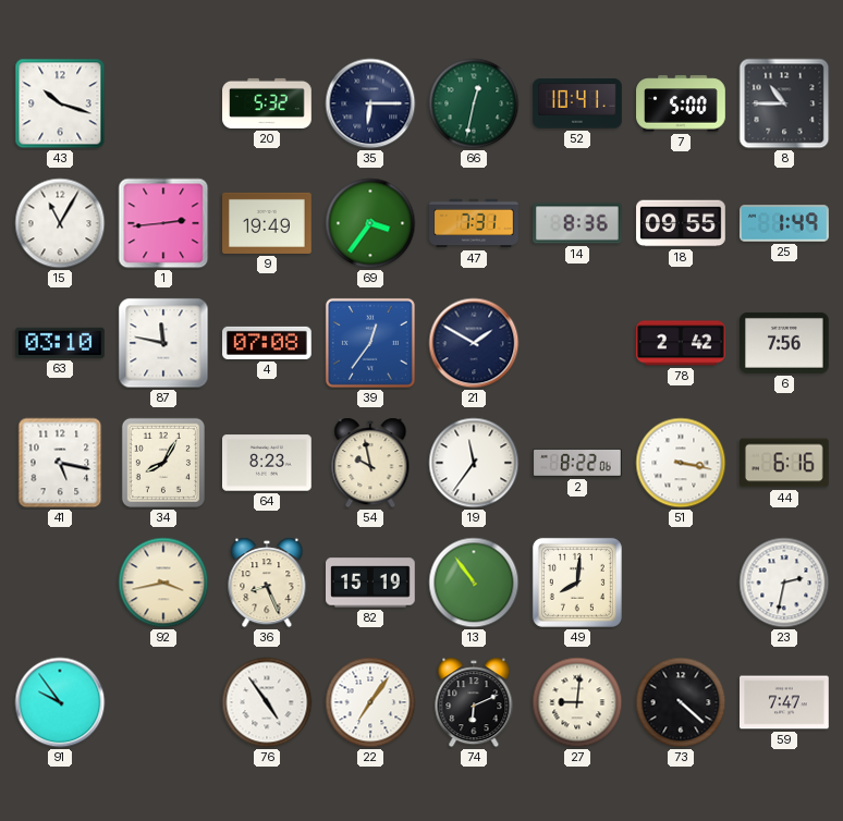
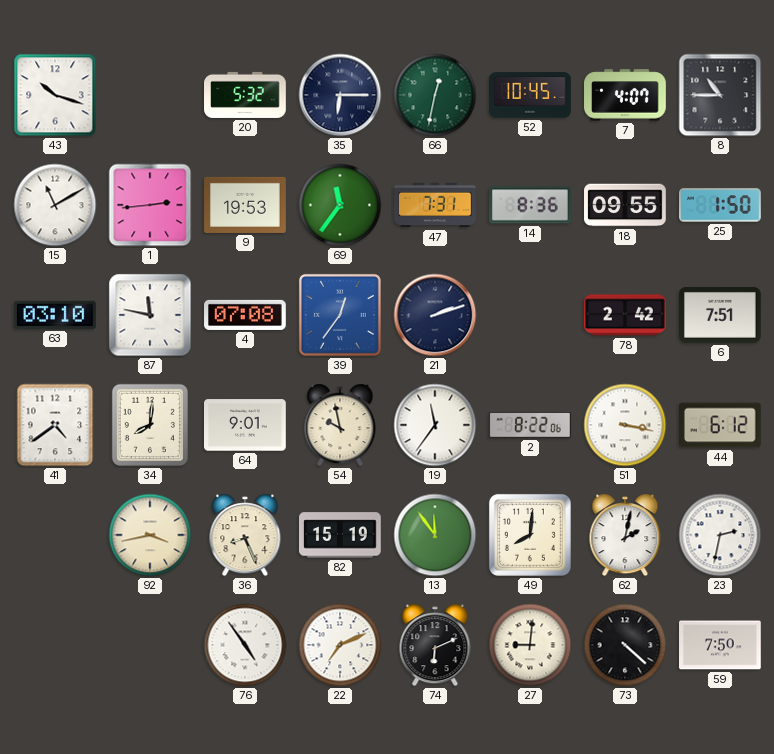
52: 10:41 -> 10:45
7: 5:00 -> 4:07
15: 11:05 -> 11:10
9: 19:49 -> 19:53
69: 3:36 -> 11:36
25: 1:49 -> 1:50
21: 1:50 -> 2:12
6: 7:56 -> 7:51
41: 5:17 -> 4:39
34: 8:05 -> 8:01
64: 8:23 -> 9:01
44: 6:16 -> 6:12
13: 10:54 -> 11:54
62: none -> 2:02
91: 9:54 -> none
22: 7:06 -> 7:11
59: 7:47 -> 7:50
